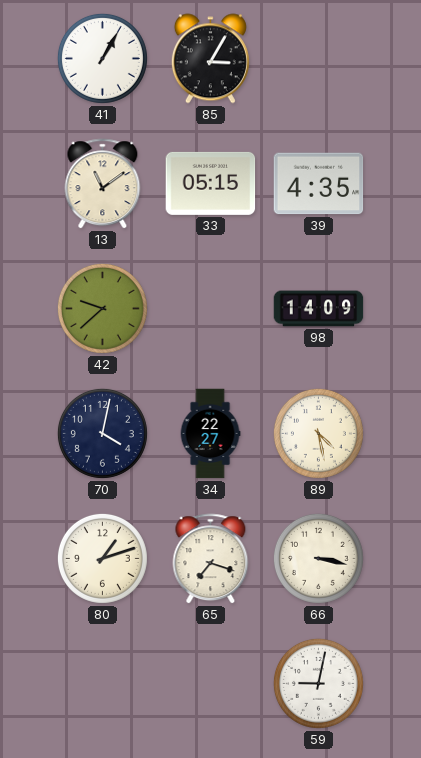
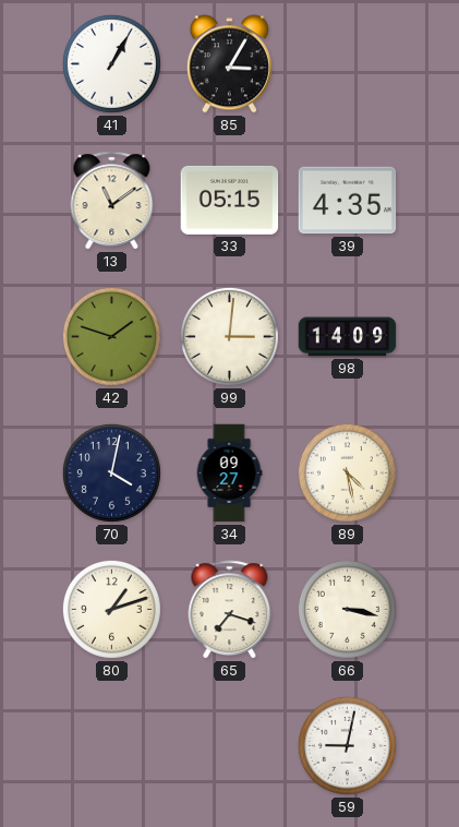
42: 9:38 -> 1:48
99: none -> 3:01
34: 22:27 -> 09:27
